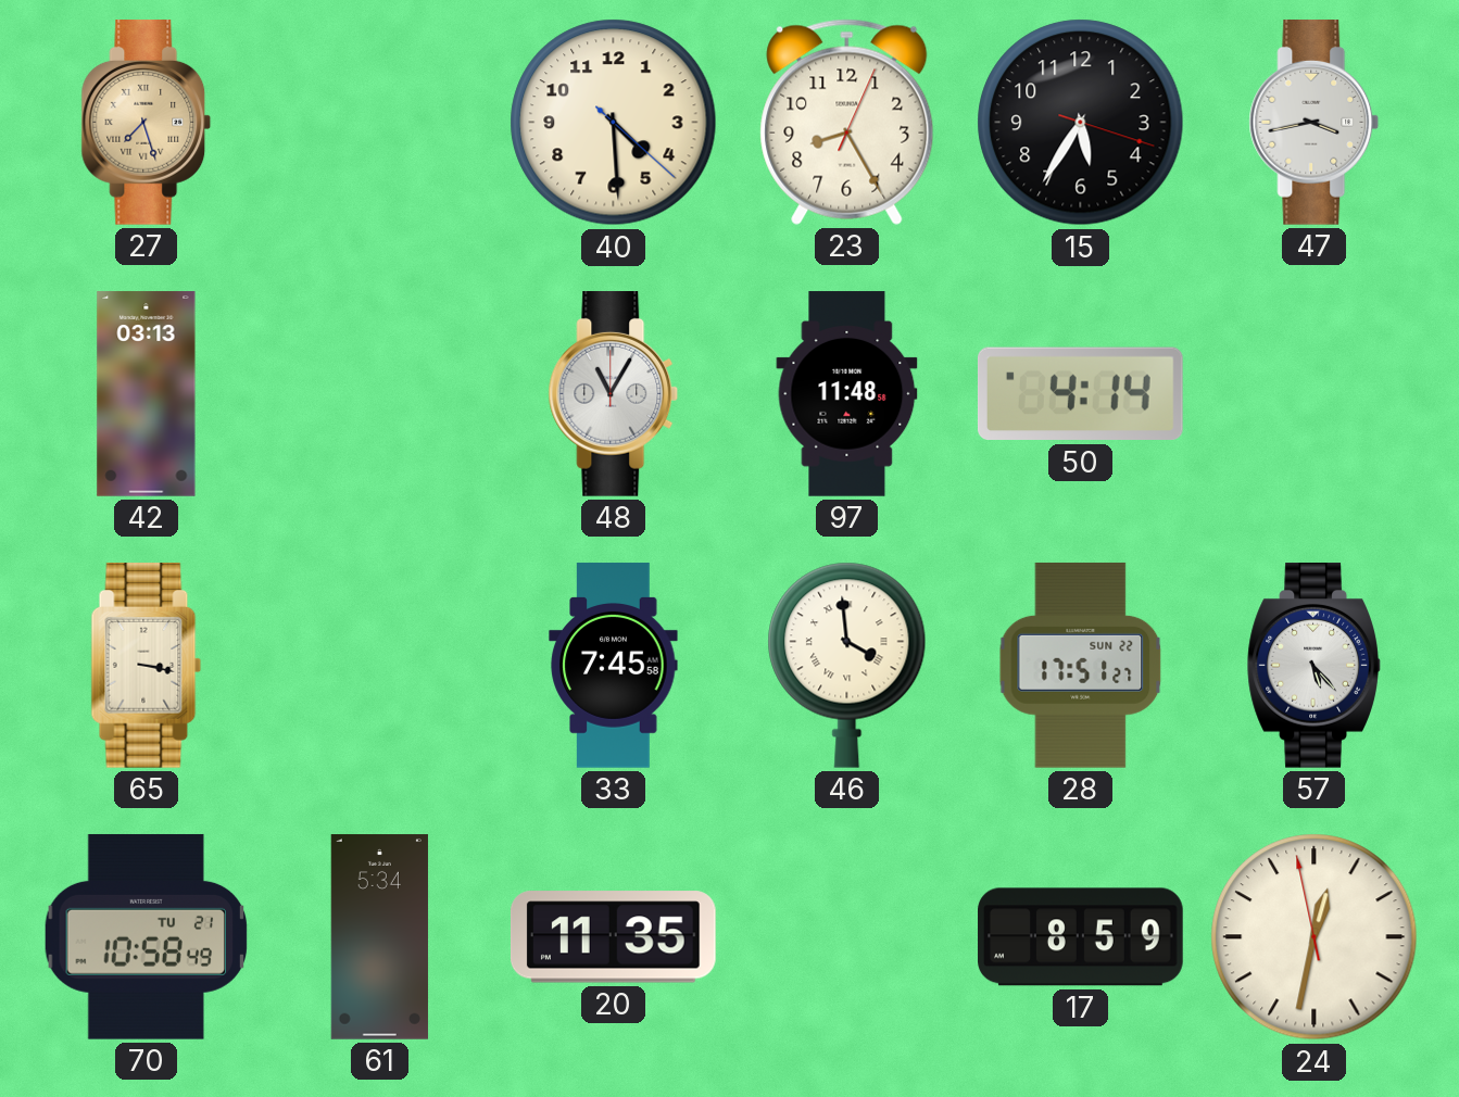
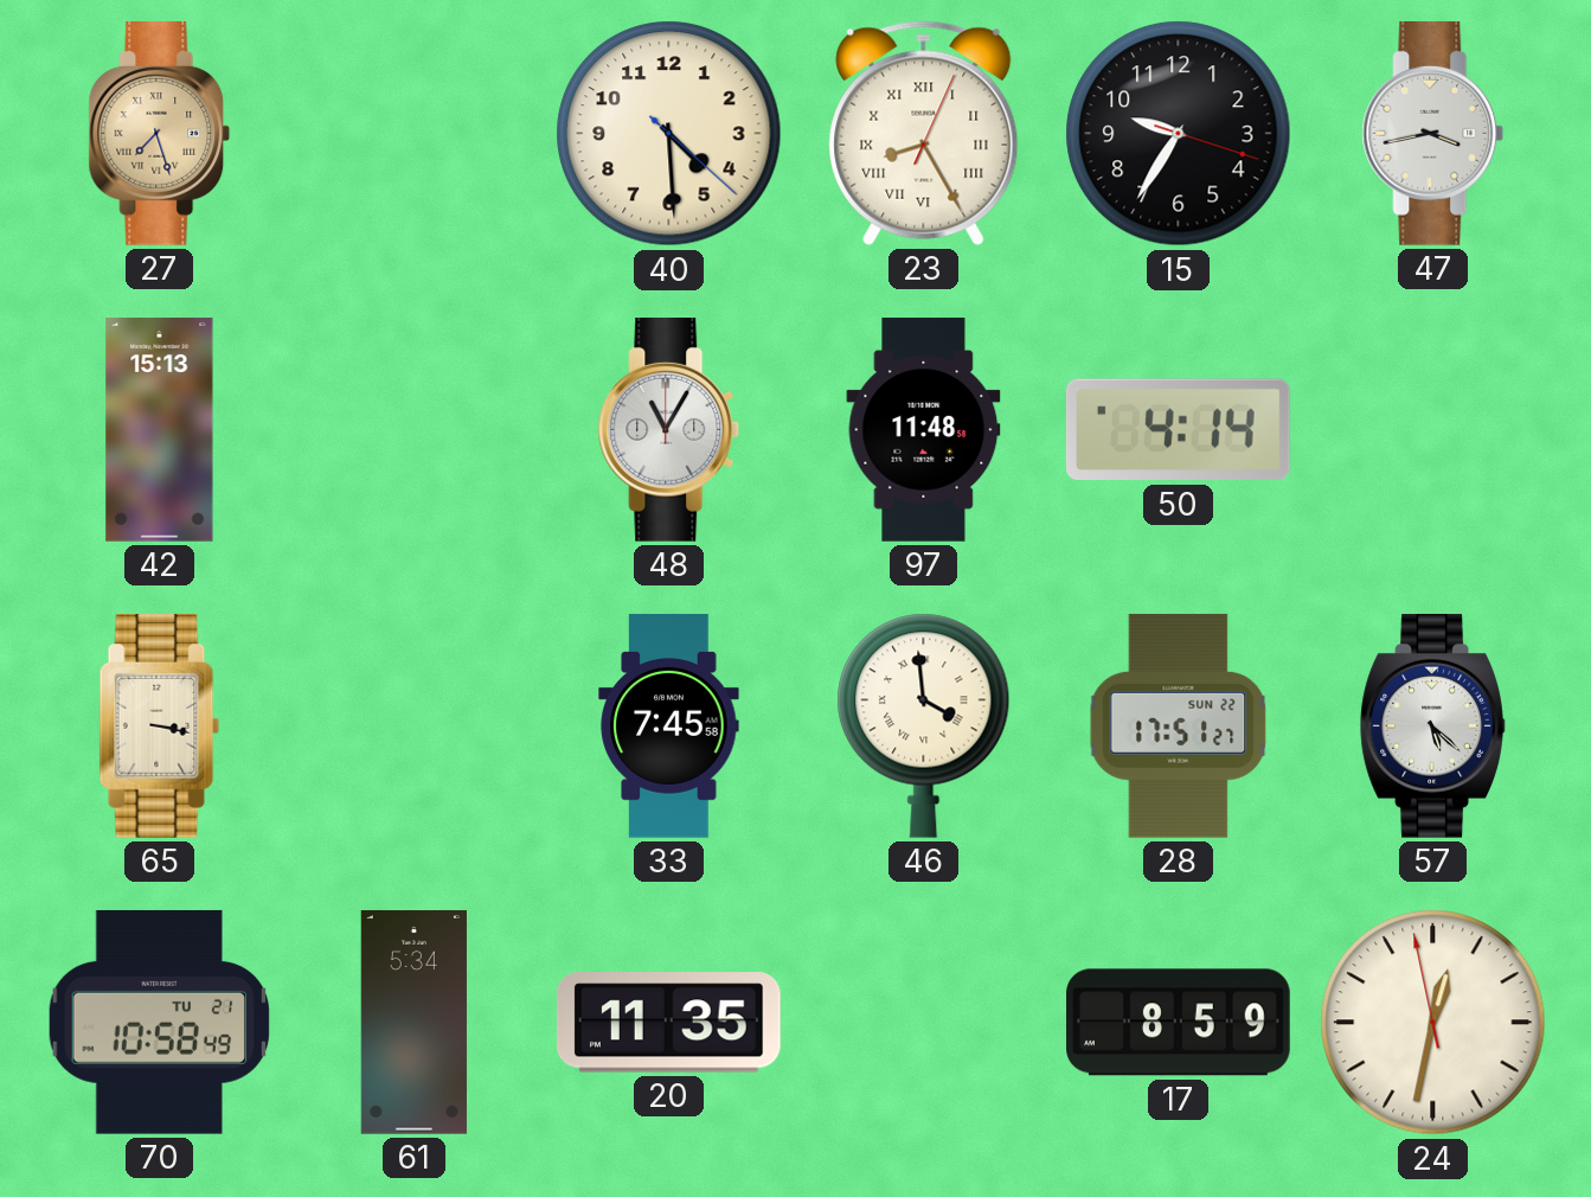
23 numerals: Arabic -> Roman
15: 5:35 -> 9:35
42: 03:13 -> 15:13
57: 5:23 -> 5:22
